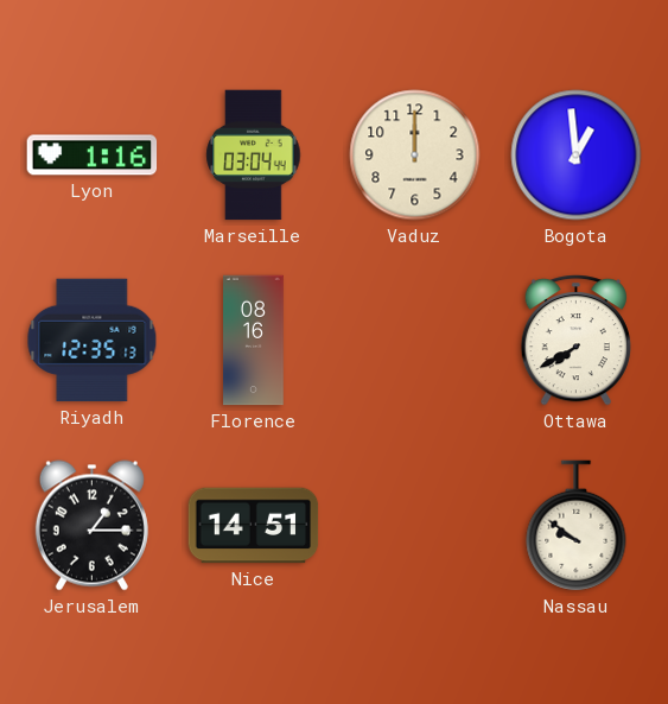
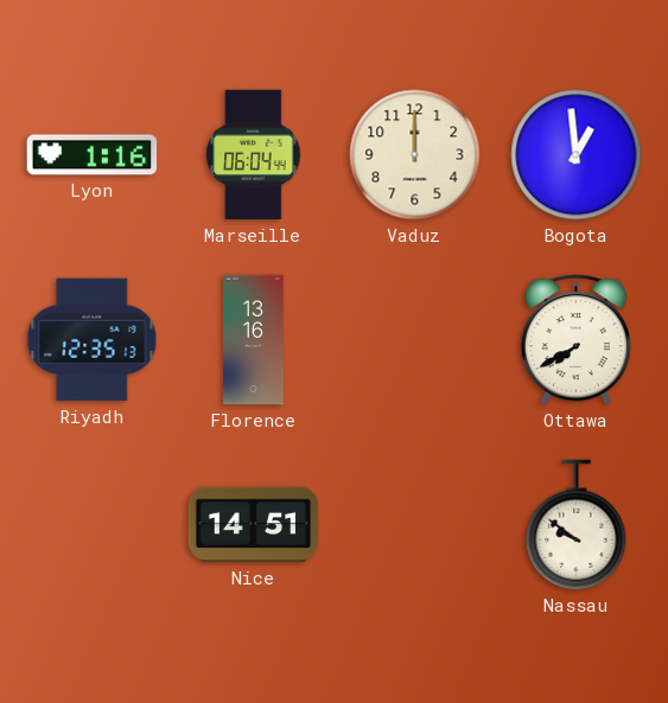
Marseille: 03:04 -> 06:04
Florence: 08:16 -> 13:16
Jerusalem: 1:15 -> none
